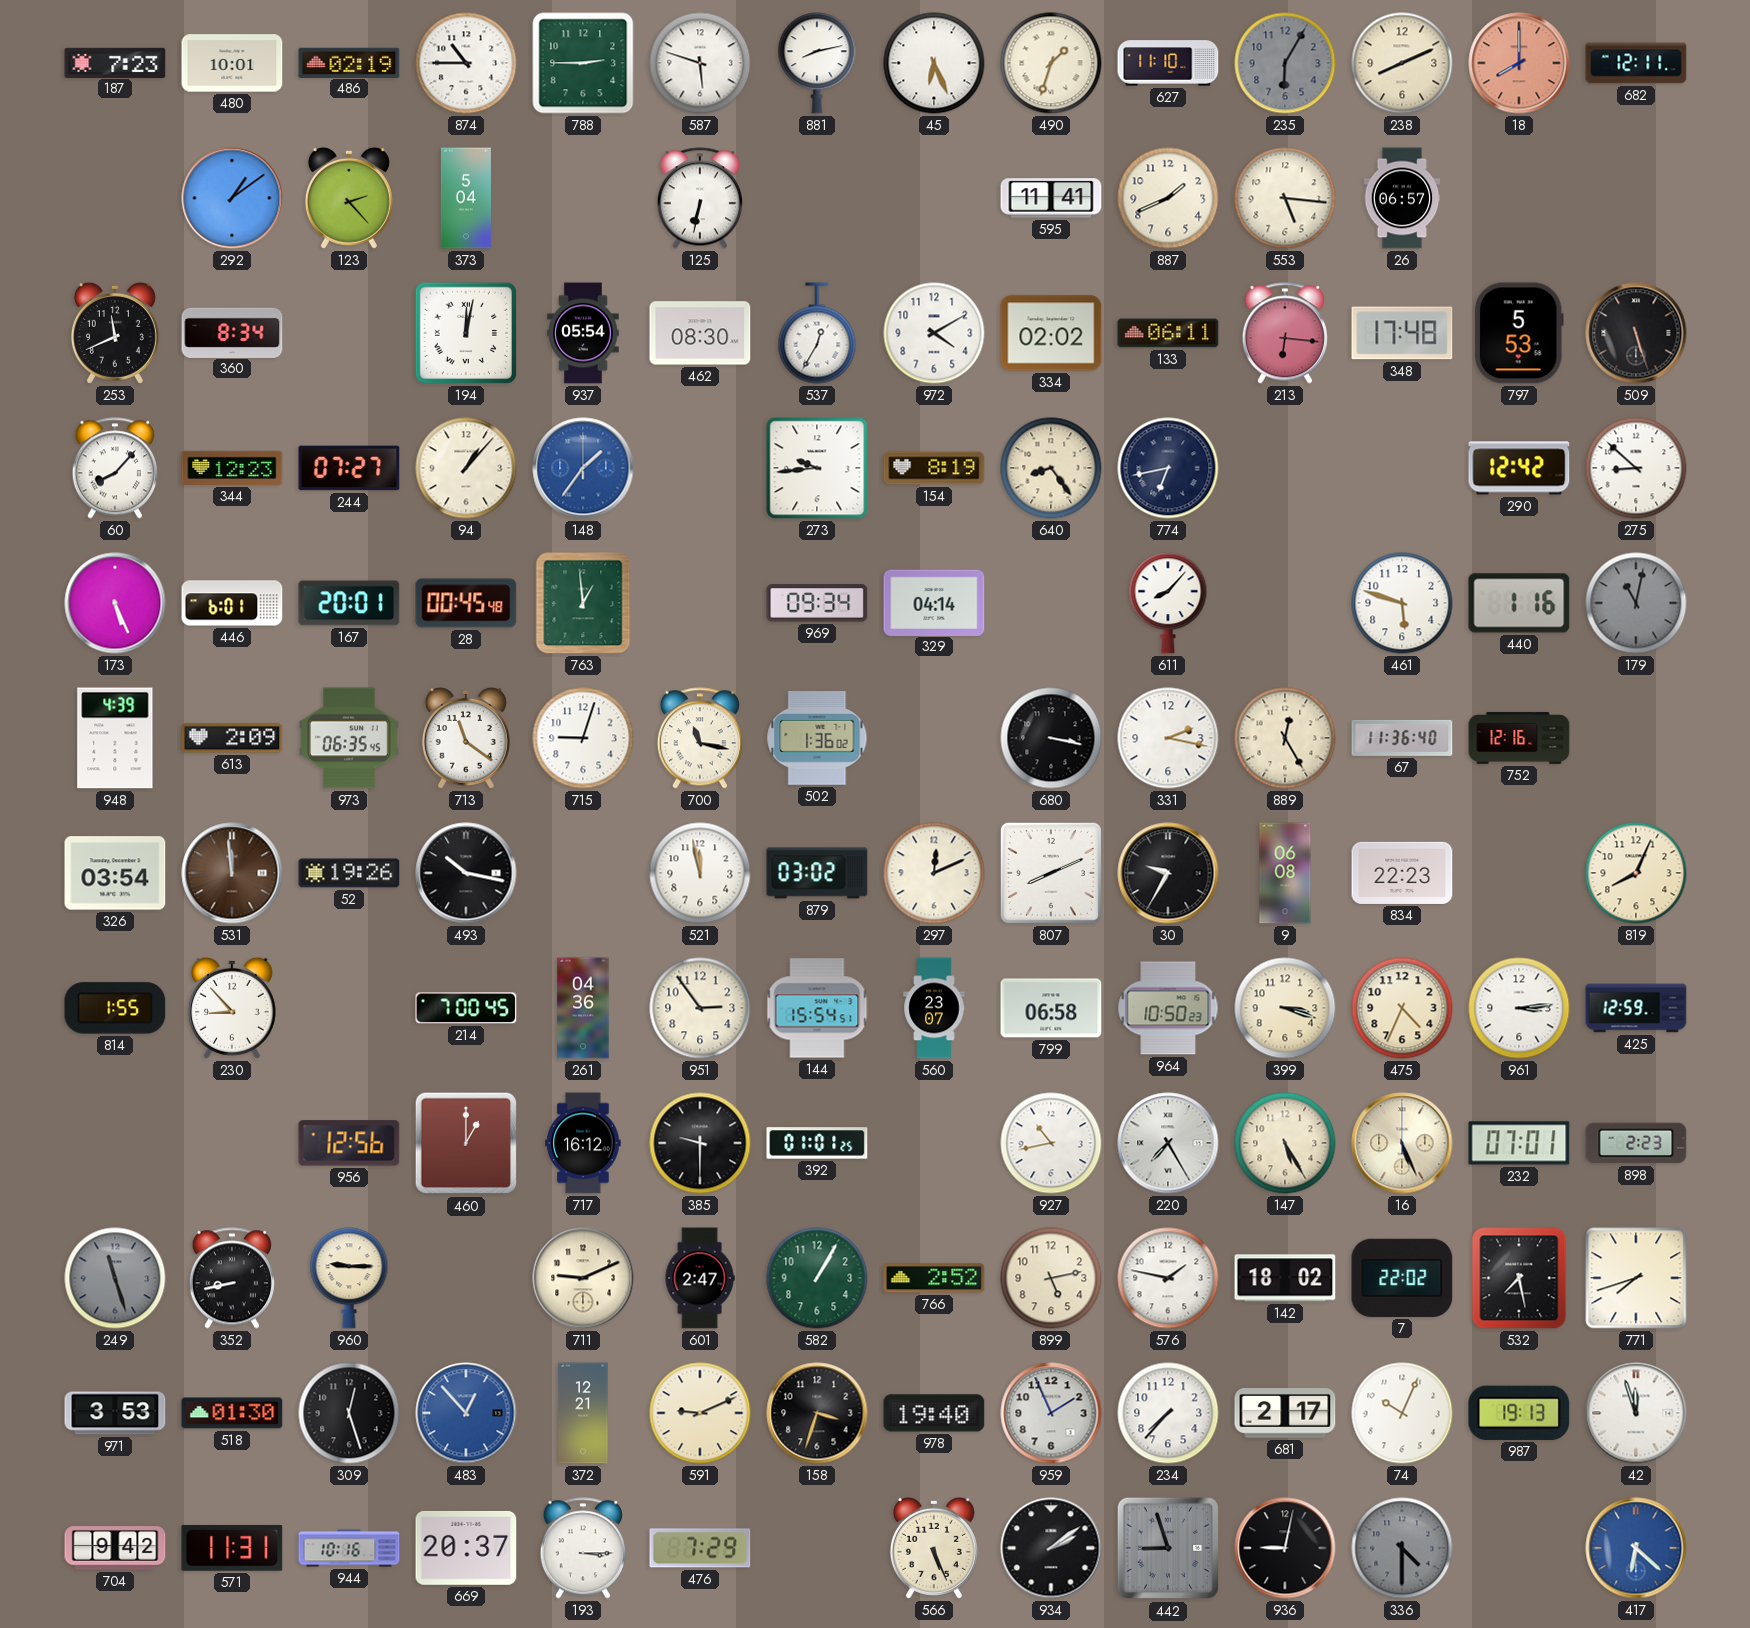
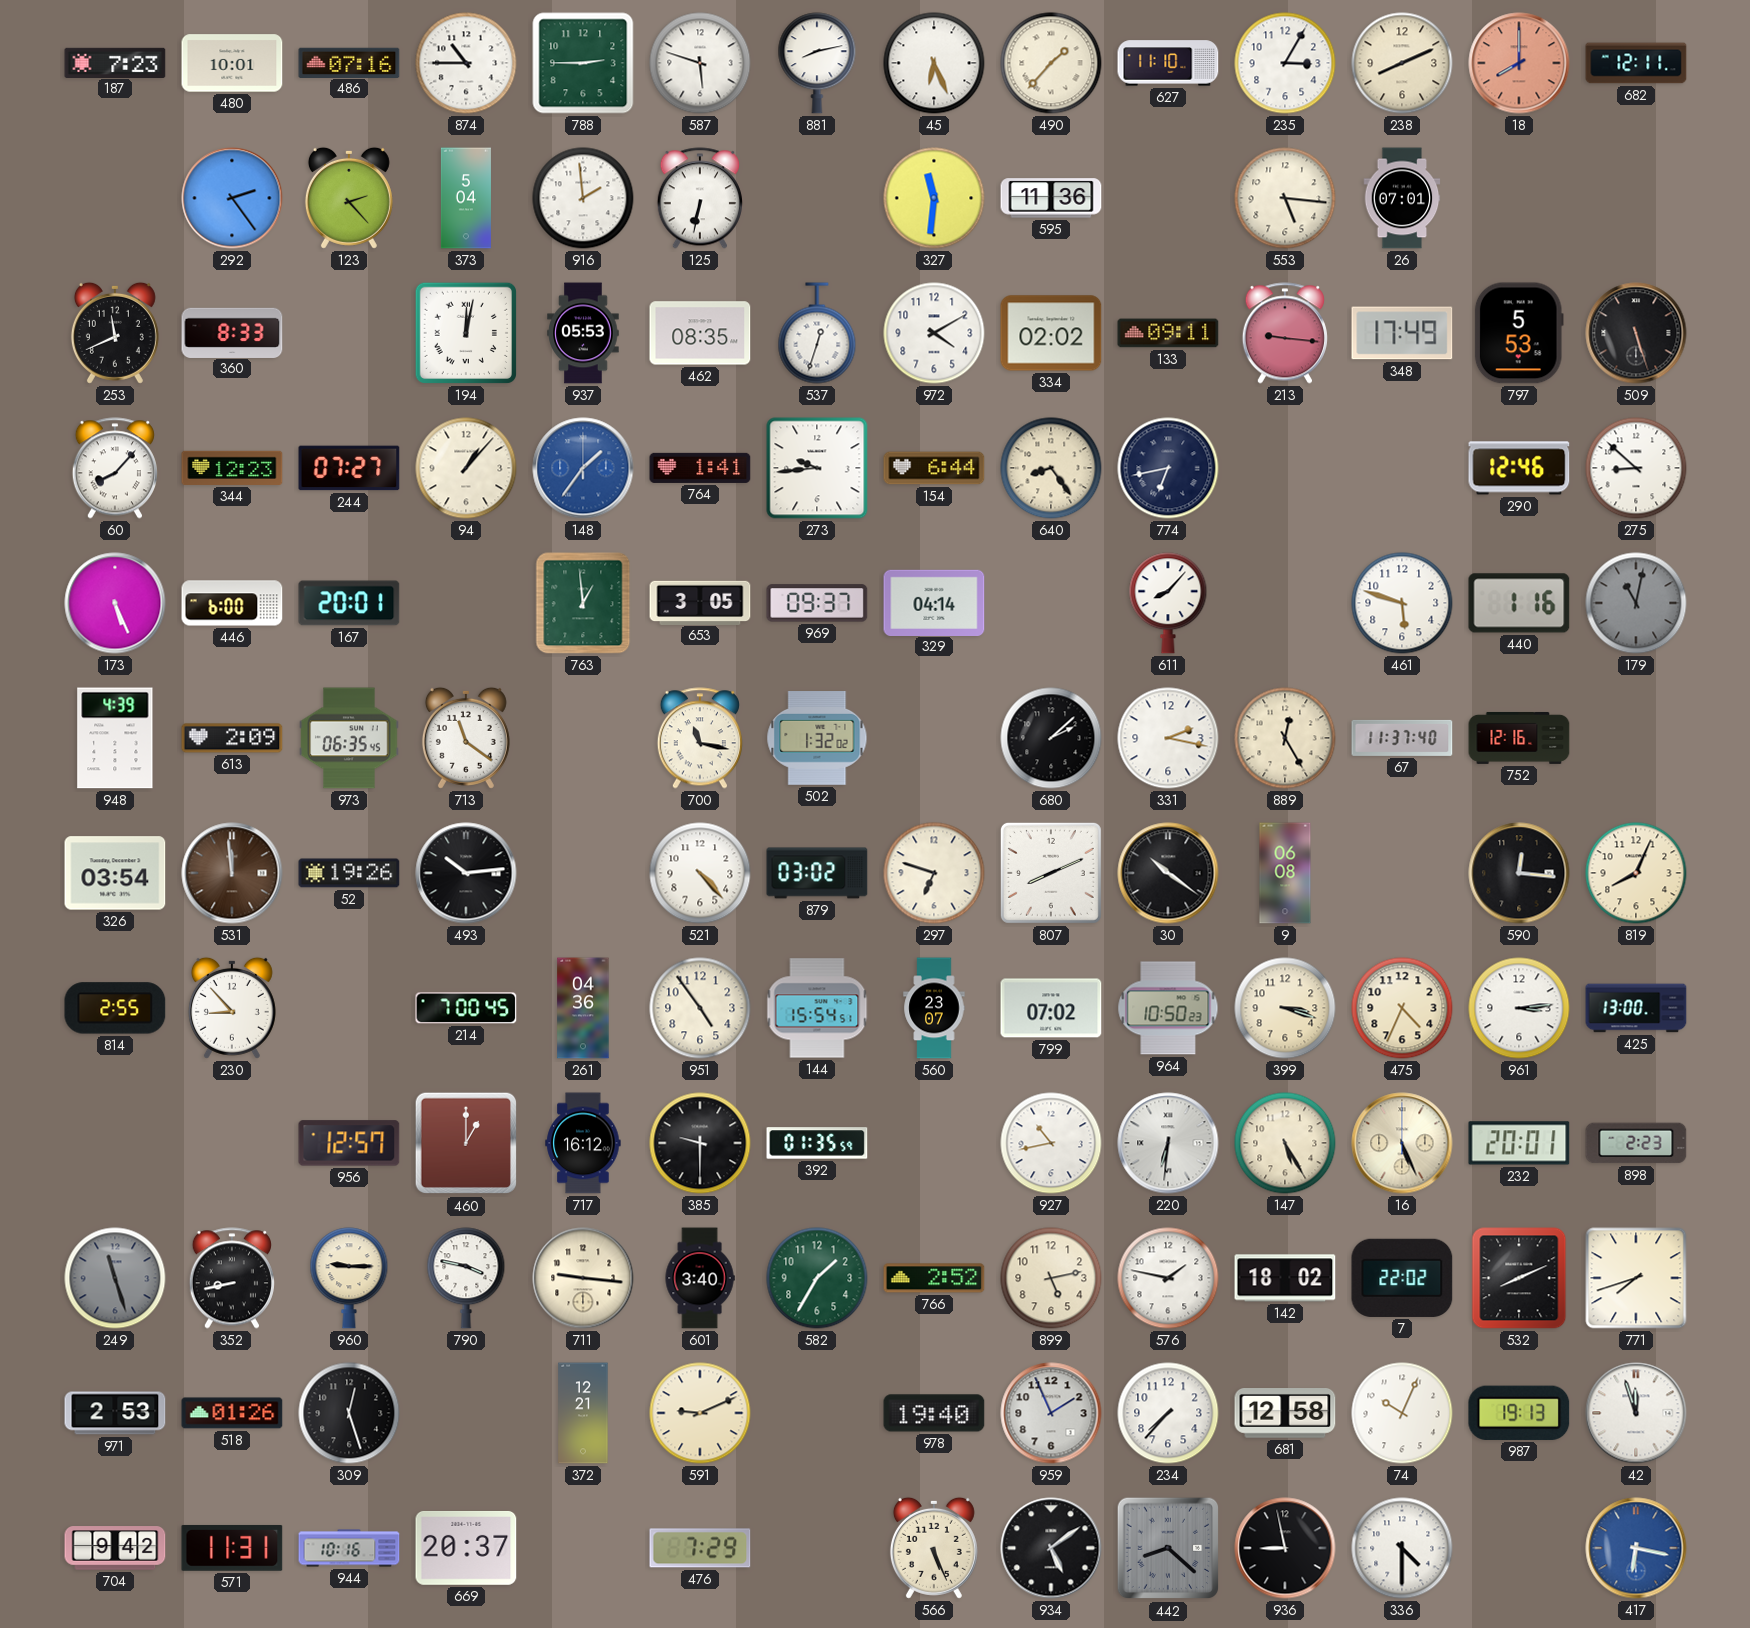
486: 02:19 -> 07:16
490: 1:33 -> 1:37
235: 6:05 -> 3:05
235 dial: grey -> white
292: 1:09 -> 2:24
916: none -> 1:59
327: none -> 11:31
595: 11:41 -> 11:36
887: 1:41 -> none
26: 06:57 -> 07:01
360: 8:34 -> 8:33
937: 05:54 -> 05:53
462: 08:30 -> 08:35
537: 12:35 -> 12:33
133: 06:11 -> 09:11
213: 6:16 -> 9:16
348: 17:48 -> 17:49
764: none -> 1:41
154: 8:19 -> 6:44
290: 12:42 -> 12:46
446: 6:01 -> 6:00
28: 00:45 -> none
653: none -> 3:05
969: 09:34 -> 09:37
715: 9:03 -> none
502: 1:36 -> 1:32
680: 3:17 -> 2:08
67: 11:36 -> 11:37
493: 10:17 -> 10:14
521: 11:58 -> 4:23
297: 12:11 -> 6:48
30: 9:35 -> 10:21
834: 22:23 -> none
590: none -> 12:16
814: 1:55 -> 2:55
951: 2:54 -> 4:54
799: 06:58 -> 07:02
425: 12:59 -> 13:00
956: 12:56 -> 12:57
392: 01:01 -> 01:35
220: 7:25 -> 6:31
232: 07:01 -> 20:01
790: none -> 3:47
711: 9:11 -> 9:16
601: 2:47 -> 3:40
582: 1:05 -> 1:35
532: 7:28 -> 8:11
971: 3:53 -> 2:53
518: 01:30 -> 01:26
483: 12:53 -> none
158: 3:33 -> none
681: 2:17 -> 12:58
193: 3:15 -> none
934: 2:09 -> 5:09
442: 8:57 -> 8:22
936: 9:02 -> 8:58
336 dial: grey -> white
417: 6:22 -> 6:17
